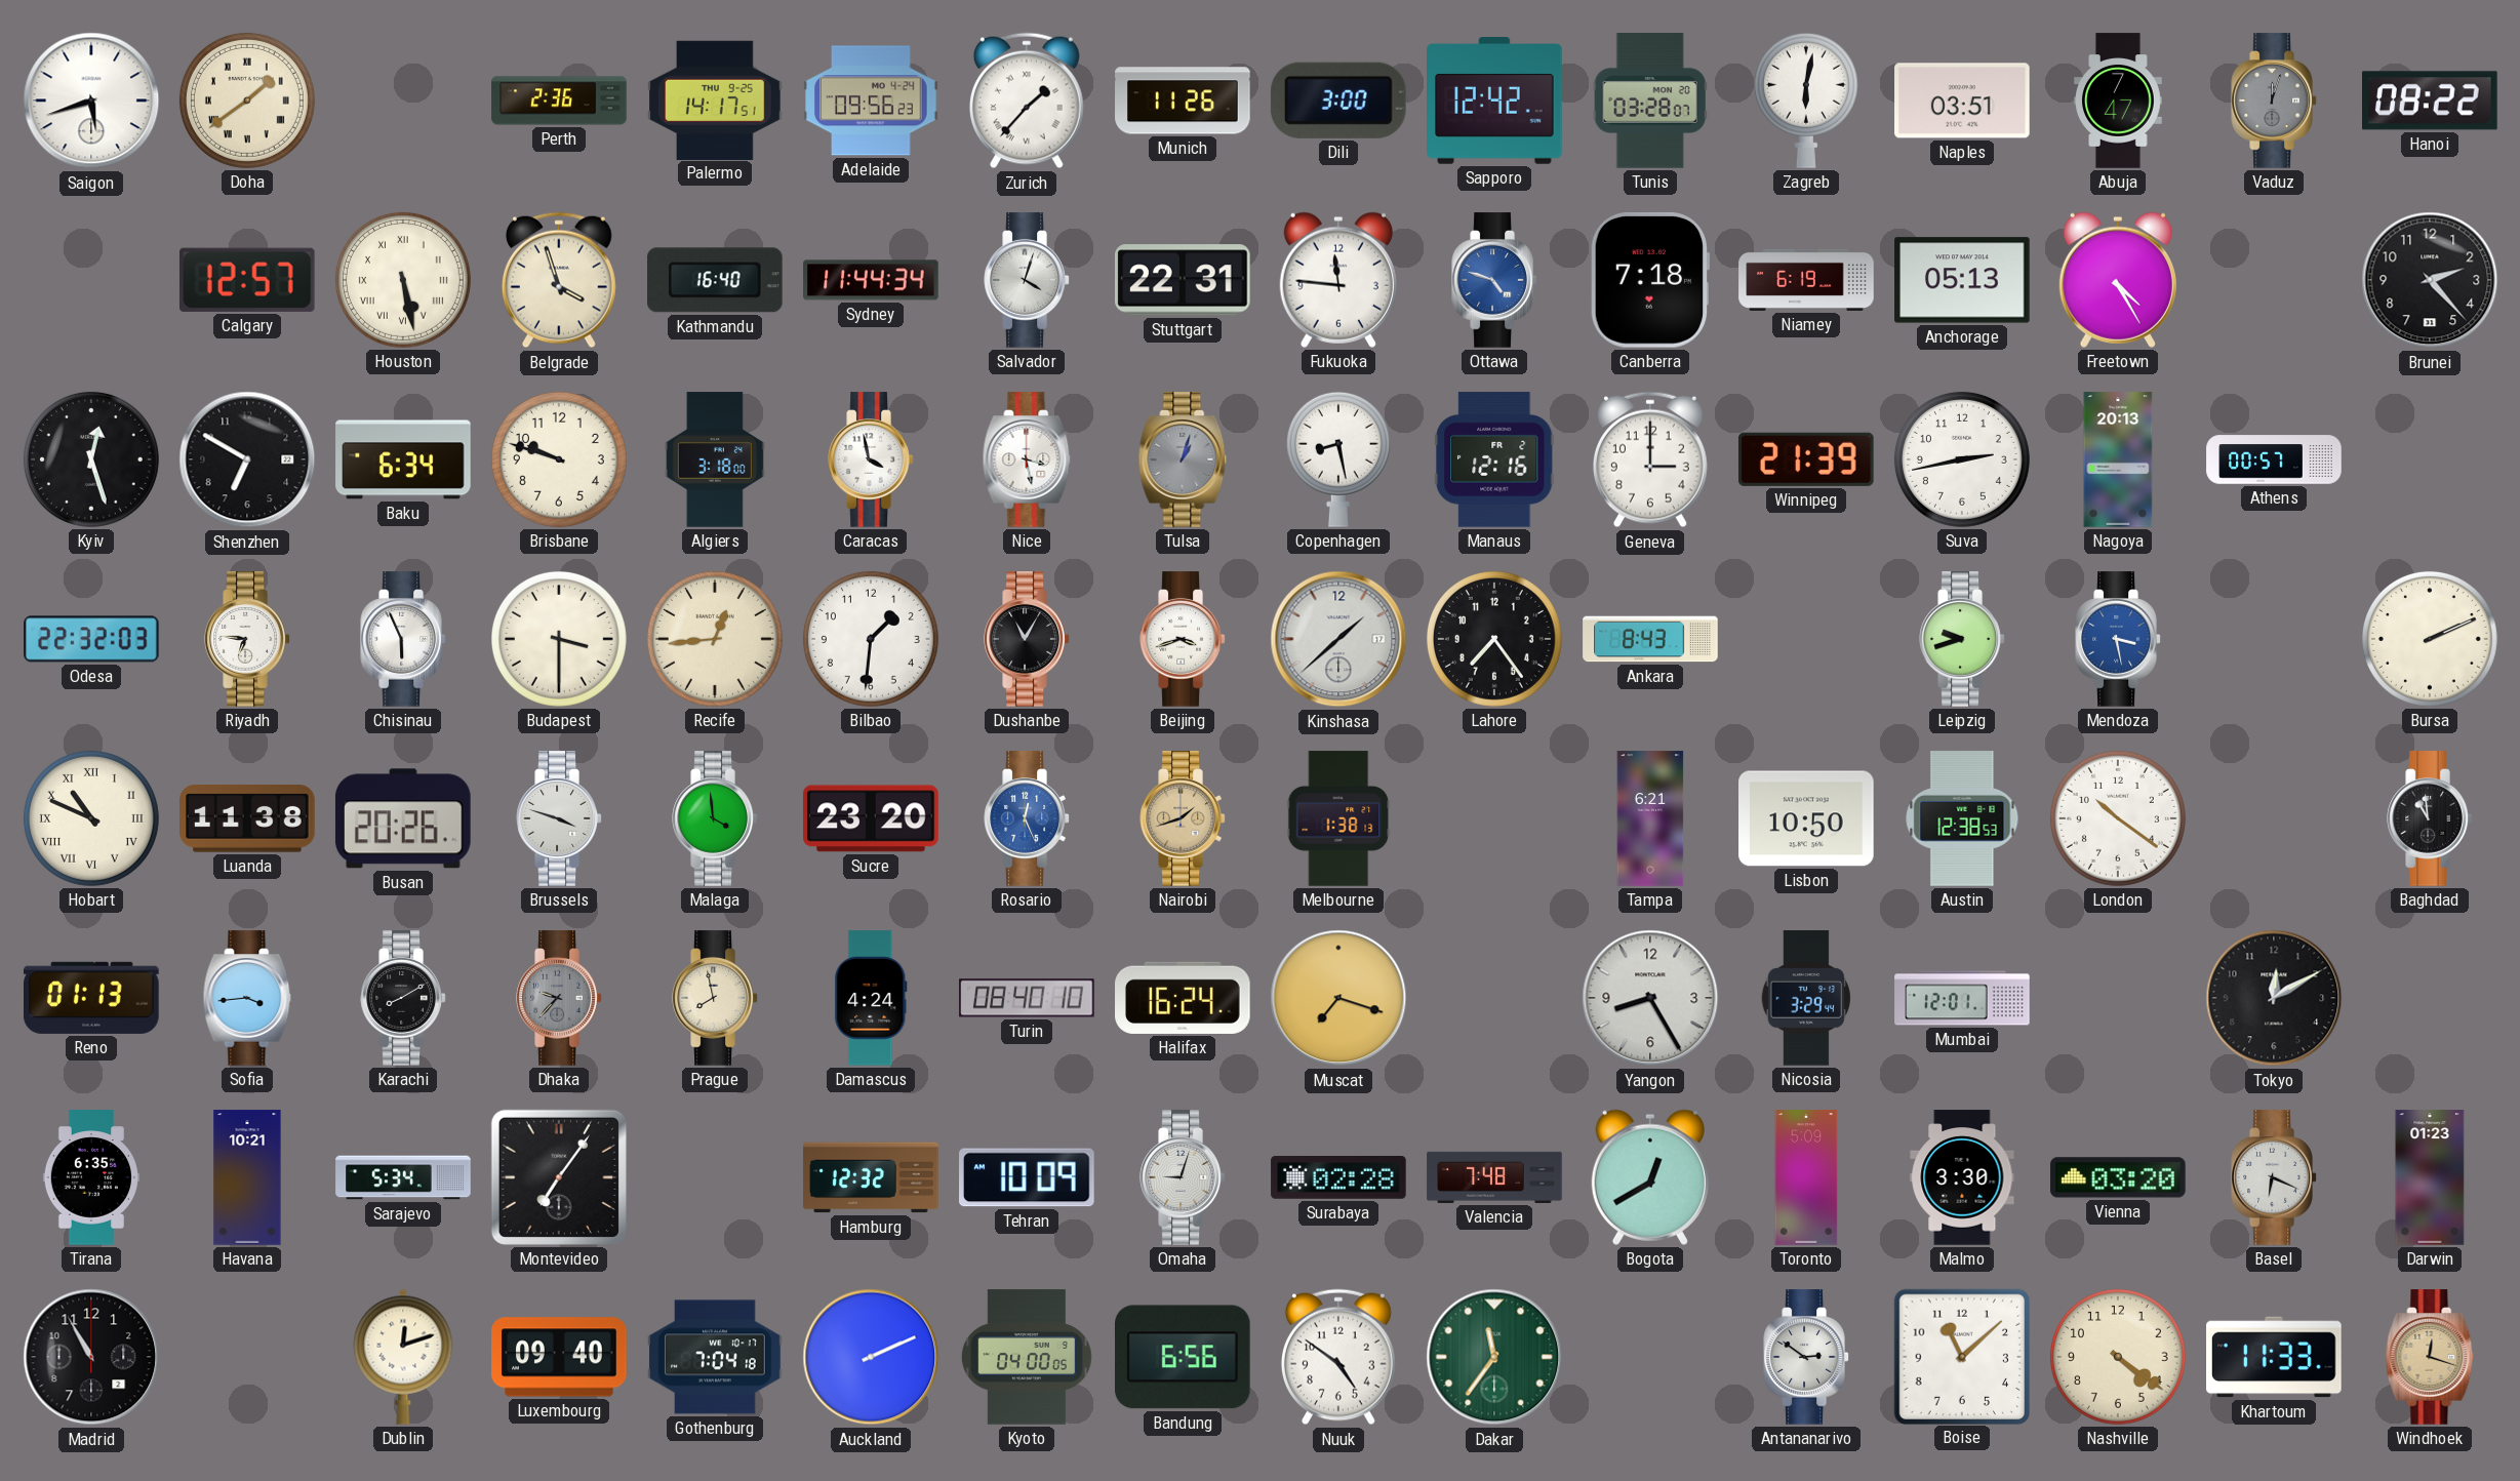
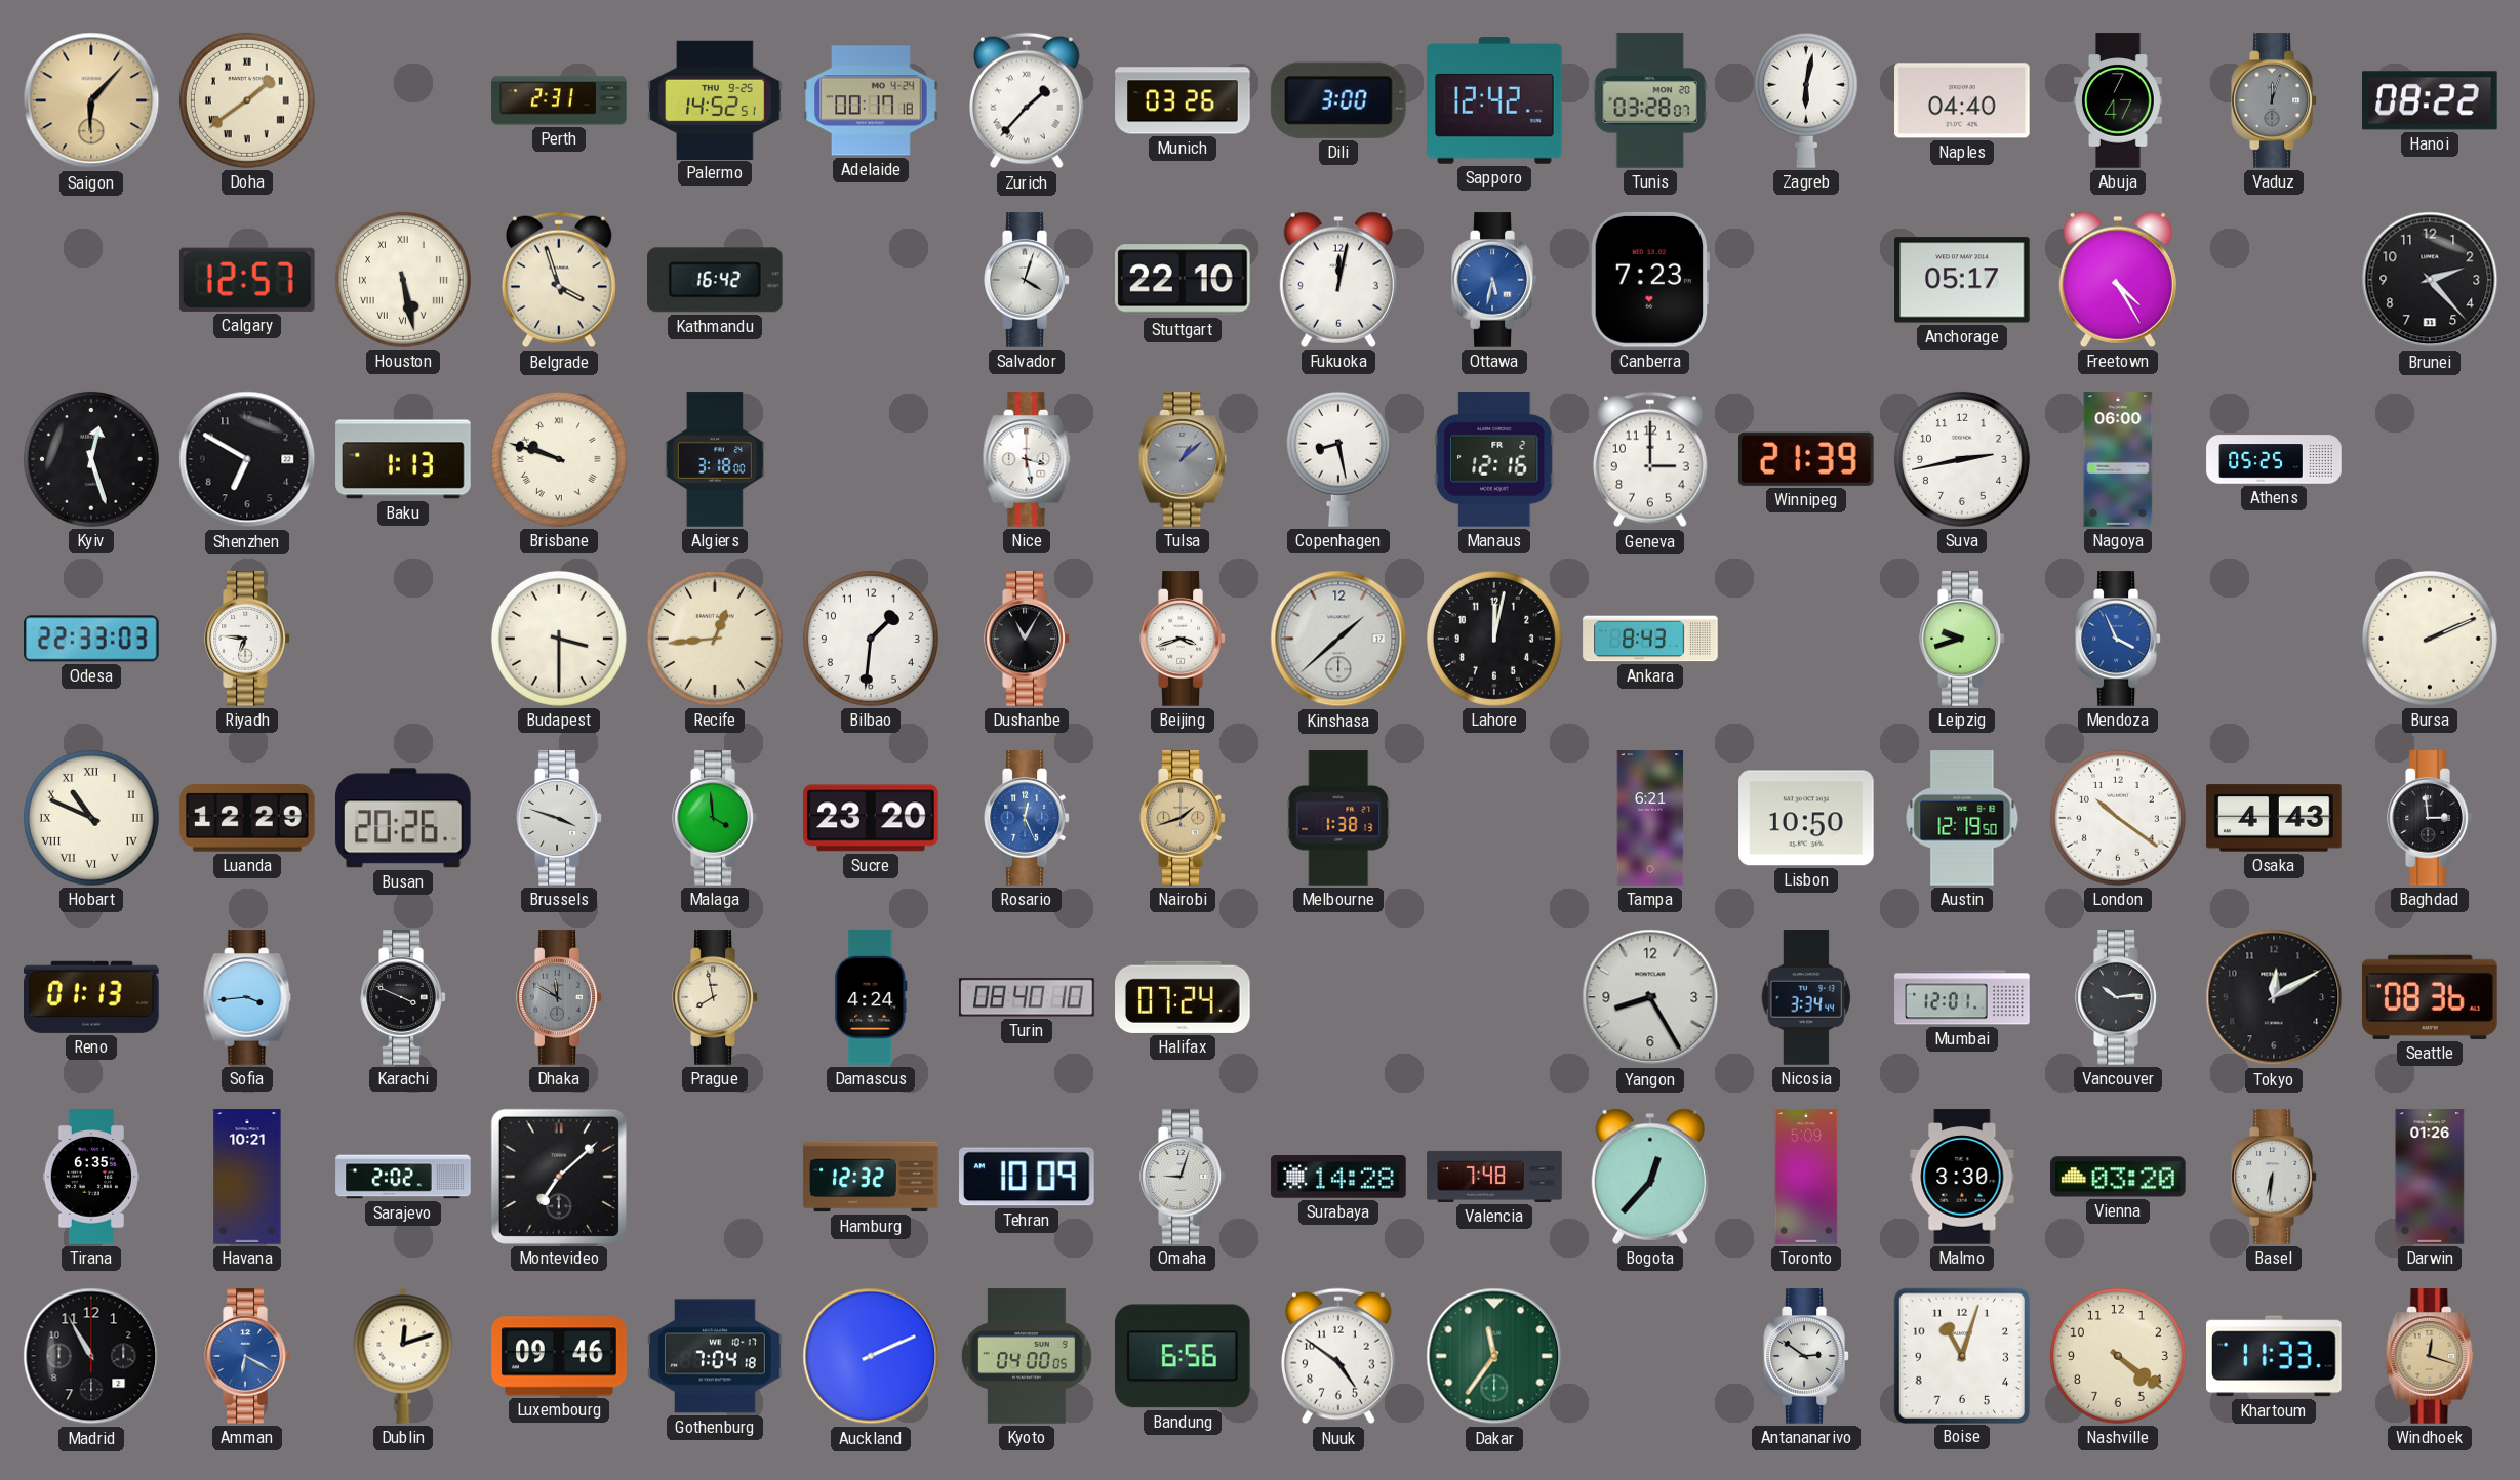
Saigon: 5:42 -> 6:07
Saigon dial: white -> champagne
Perth: 2:36 -> 2:31
Palermo: 14:17 -> 14:52
Adelaide: 09:56 -> 00:17
Munich: 11:26 -> 03:26
Naples: 03:51 -> 04:40
Kathmandu: 16:40 -> 16:42
Sydney: 11:44 -> none
Stuttgart: 22:31 -> 22:10
Fukuoka: 11:46 -> 12:02
Ottawa: 4:48 -> 5:32
Canberra: 7:18 -> 7:23
Niamey: 6:19 -> none
Anchorage: 05:13 -> 05:17
Baku: 6:34 -> 1:13
Brisbane numerals: Arabic -> Roman
Caracas: 3:58 -> none
Tulsa: 1:03 -> 1:08
Nagoya: 20:13 -> 06:00
Athens: 00:57 -> 05:25
Odesa: 22:32 -> 22:33
Chisinau: 5:56 -> none
Lahore: 7:24 -> 12:02
Mendoza: 3:28 -> 3:56
Luanda: 11:38 -> 12:29
Austin: 12:38 -> 12:19
Osaka: none -> 4:43
Baghdad: 10:59 -> 2:59
Karachi: 8:10 -> 3:49
Dhaka: 9:37 -> 11:50
Halifax: 16:24 -> 07:24
Muscat: 7:18 -> none
Nicosia: 3:29 -> 3:34
Vancouver: none -> 10:14
Seattle: none -> 08:36
Sarajevo: 5:34 -> 2:02
Montevideo: 7:06 -> 7:08
Surabaya: 02:28 -> 14:28
Bogota: 12:40 -> 12:37
Basel: 6:19 -> 6:31
Darwin: 01:23 -> 01:26
Amman: none -> 6:20
Luxembourg: 09:40 -> 09:46
Boise: 11:08 -> 11:03
